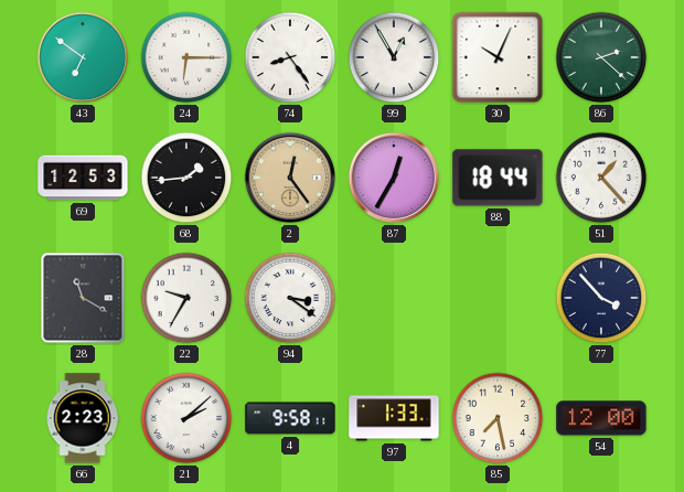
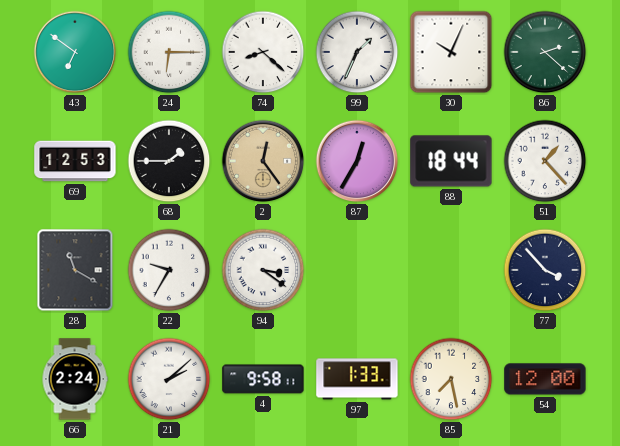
74: 8:24 -> 8:22
99: 12:55 -> 1:34
68: 1:44 -> 1:45
66: 2:23 -> 2:24
